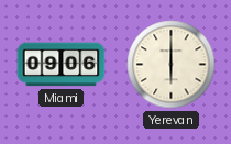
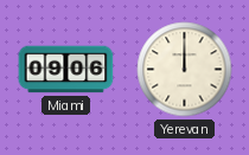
Yerevan: 6:00 -> 12:00
